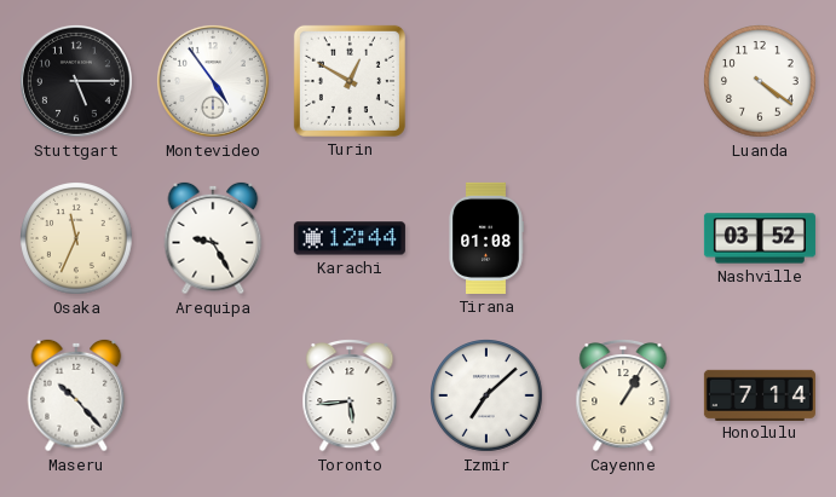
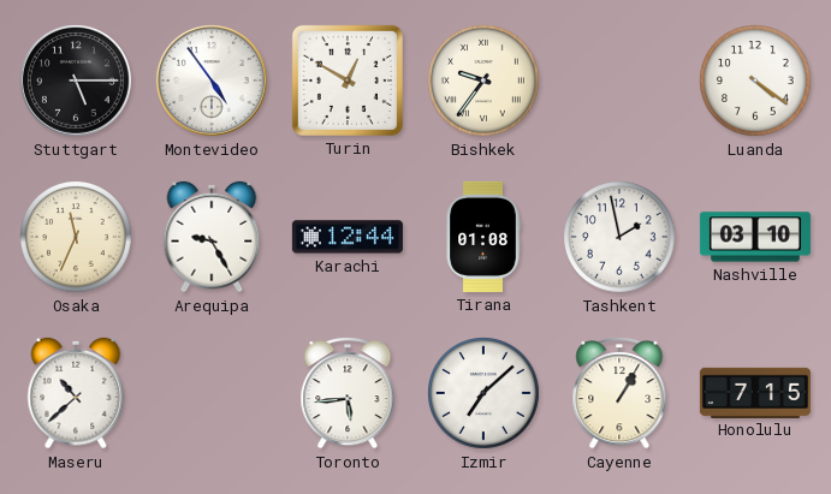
Bishkek: none -> 9:36
Tashkent: none -> 1:58
Nashville: 03:52 -> 03:10
Maseru: 10:23 -> 10:38
Honolulu: 7:14 -> 7:15
